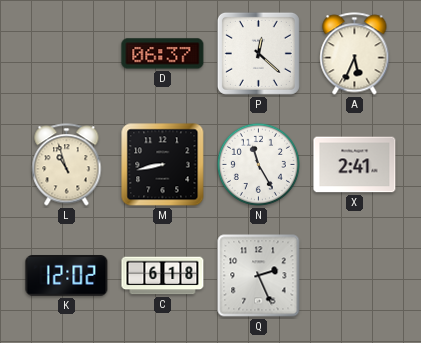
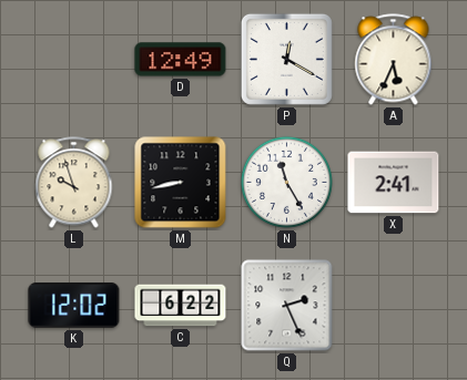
D: 06:37 -> 12:49
P: 12:22 -> 12:20
L: 10:57 -> 9:57
C: 6:18 -> 6:22
